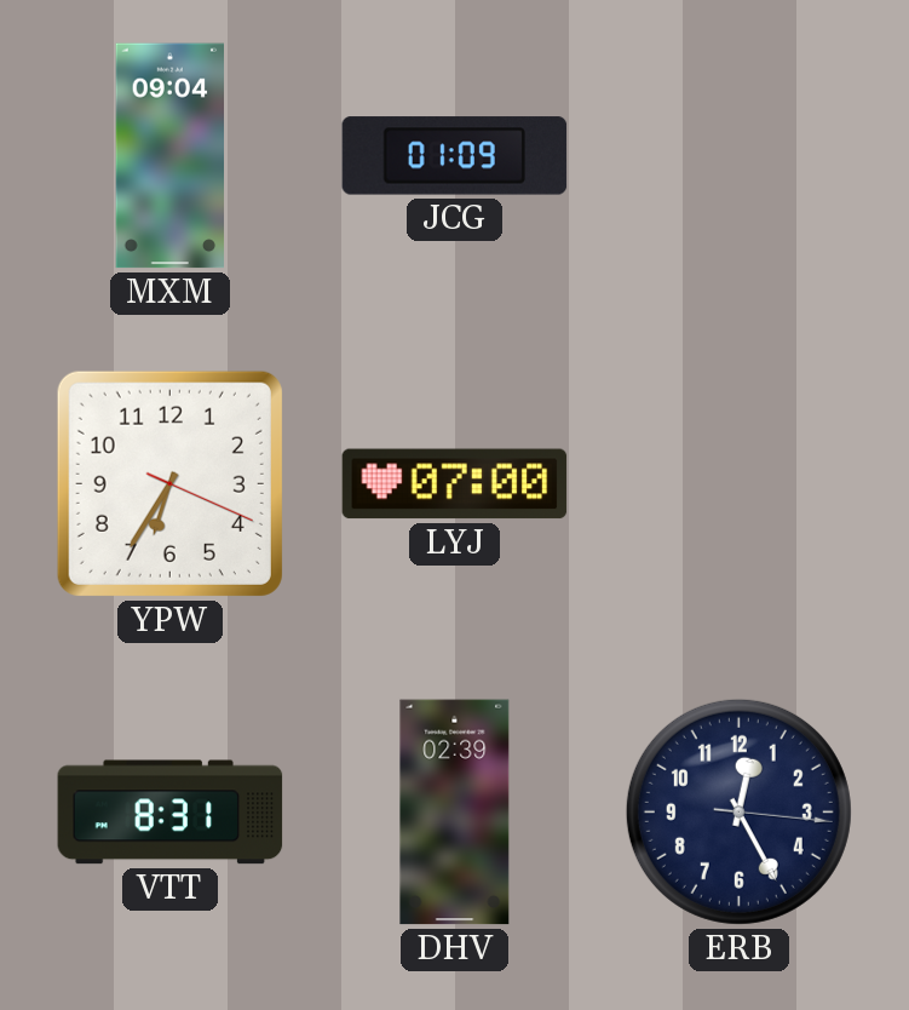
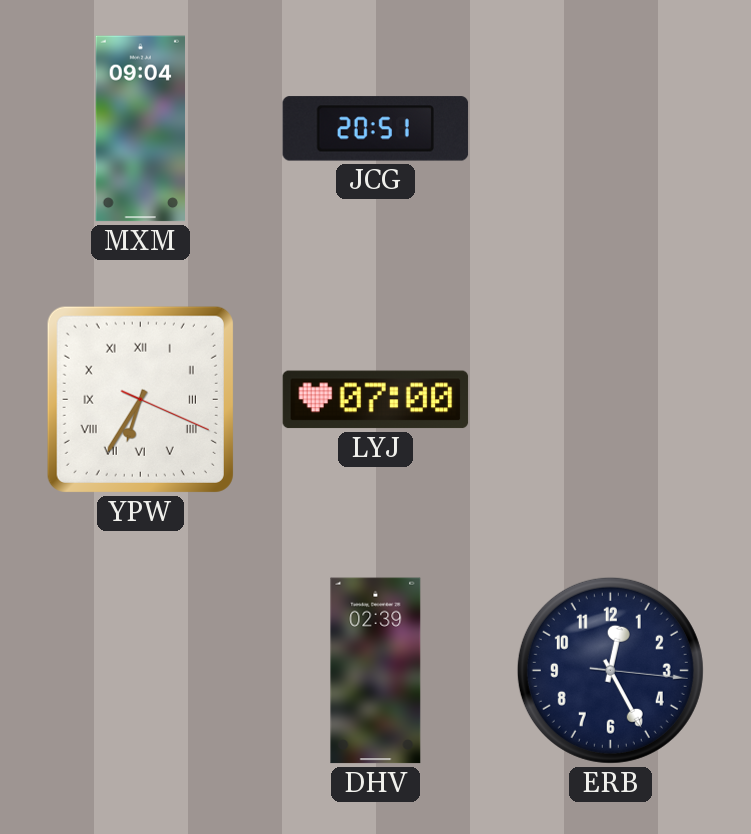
JCG: 01:09 -> 20:51
YPW numerals: Arabic -> Roman
VTT: 8:31 -> none
